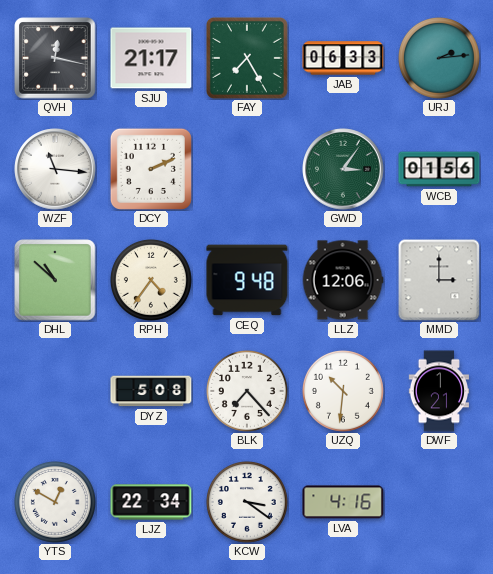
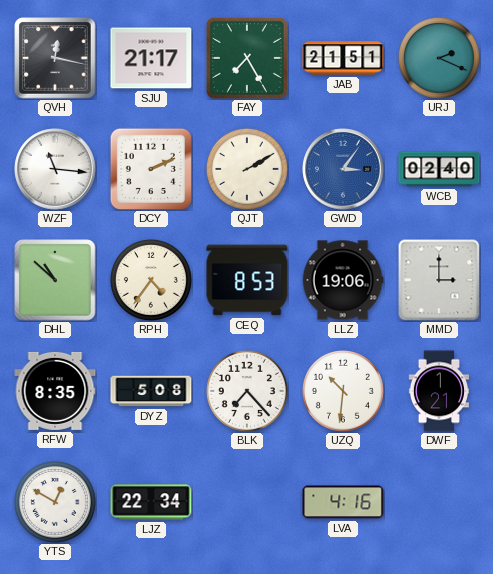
JAB: 06:33 -> 21:51
URJ: 2:14 -> 2:19
QJT: none -> 2:10
GWD dial: green -> blue
WCB: 01:56 -> 02:40
CEQ: 9:48 -> 8:53
LLZ: 12:06 -> 19:06
RFW: none -> 8:35
KCW: 3:21 -> none
